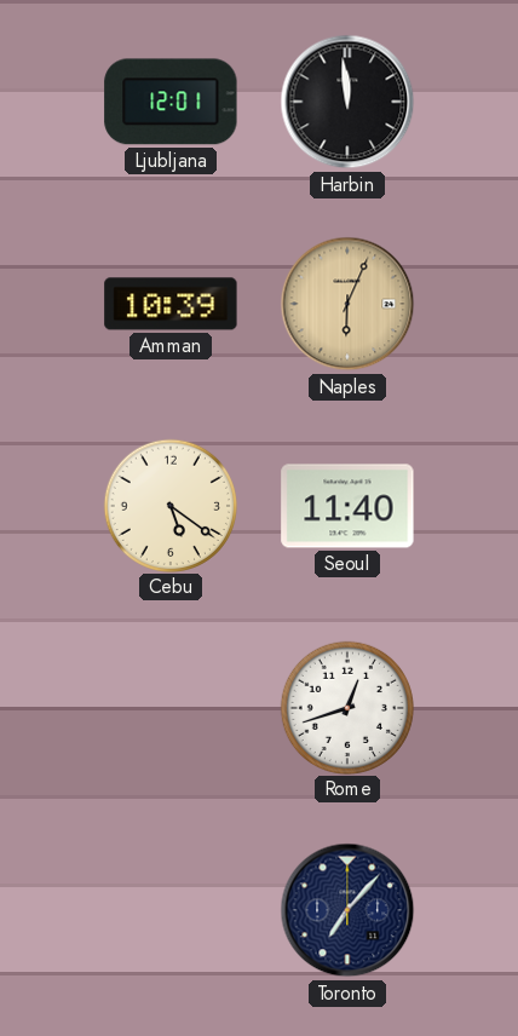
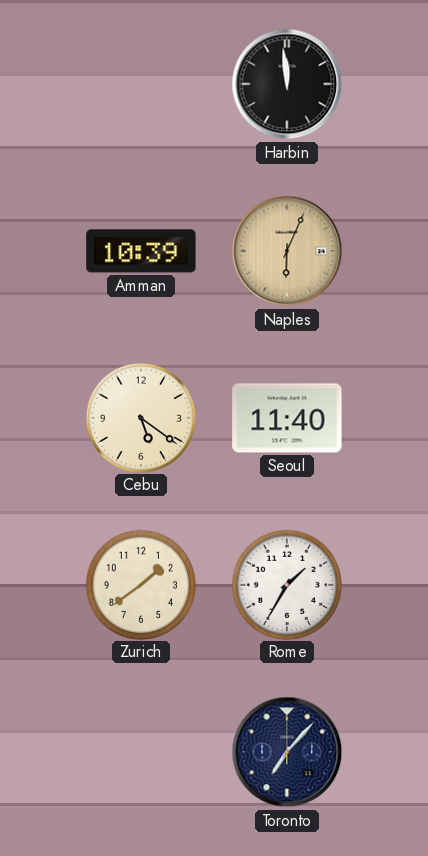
Ljubljana: 12:01 -> none
Zurich: none -> 1:39
Rome: 12:42 -> 1:35
